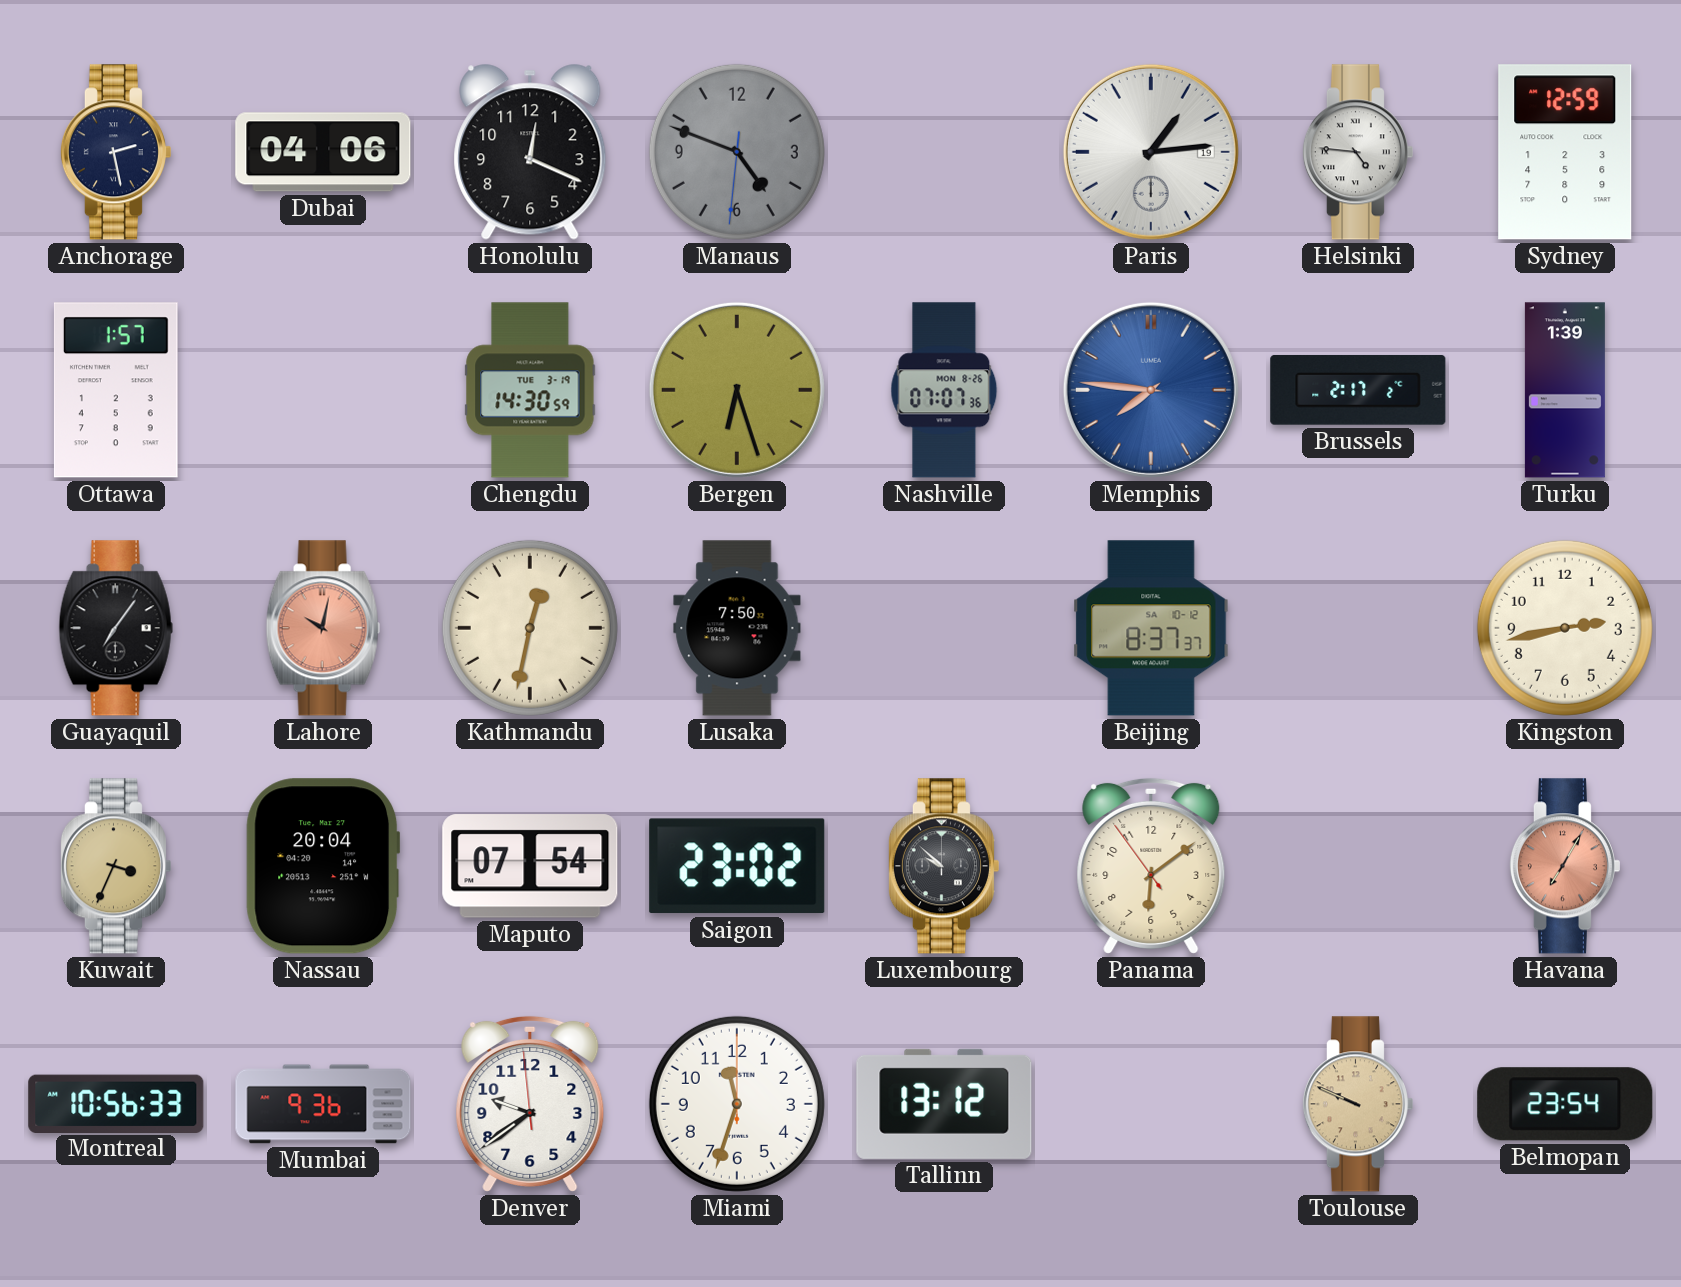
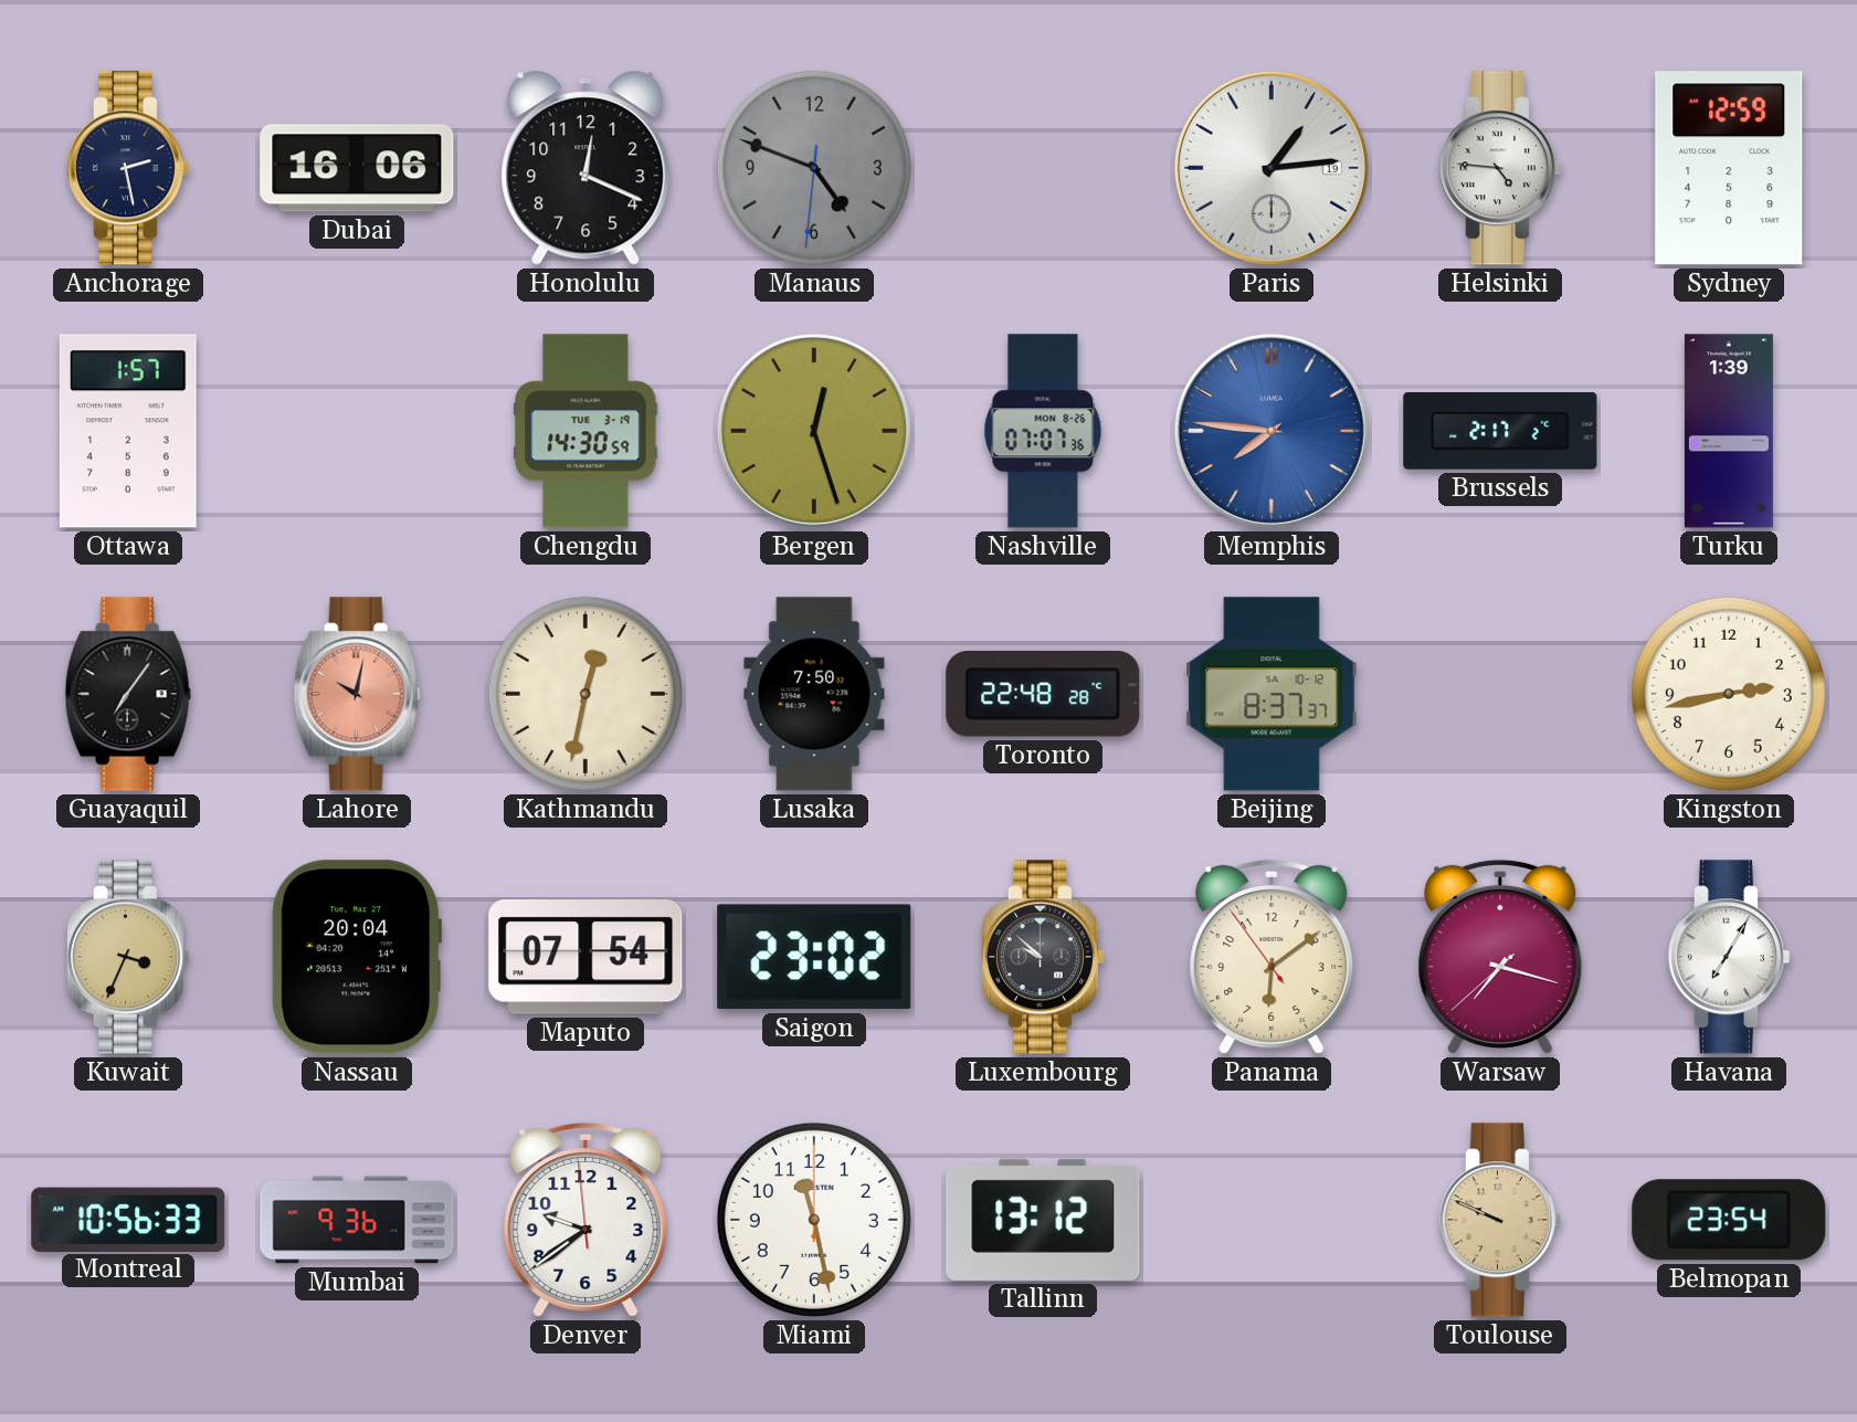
Dubai: 04:06 -> 16:06
Bergen: 6:27 -> 12:27
Toronto: none -> 22:48
Warsaw: none -> 7:17
Havana dial: salmon -> white
Miami: 11:33 -> 11:28
